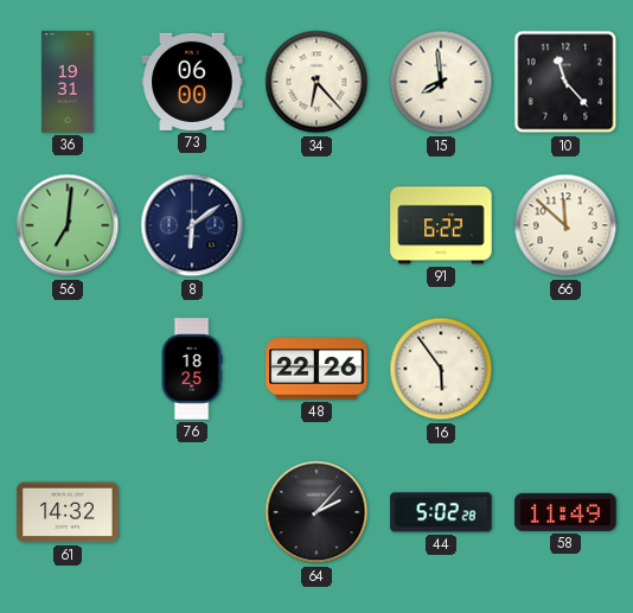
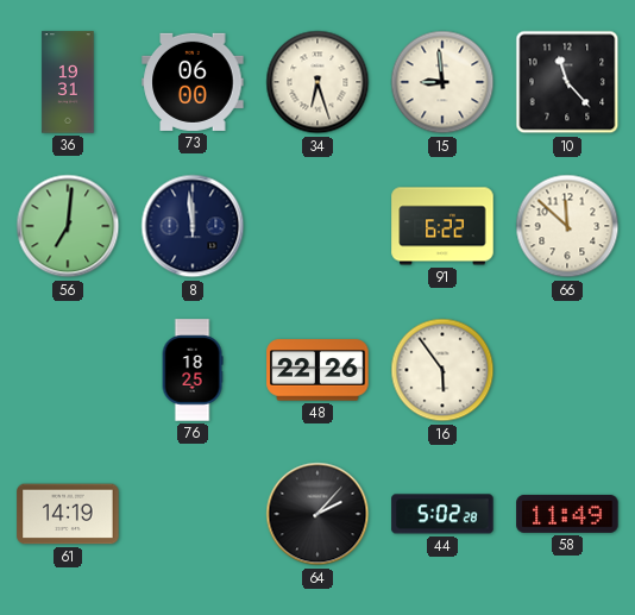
34: 6:23 -> 6:27
15: 7:59 -> 8:59
8: 6:09 -> 11:59
61: 14:32 -> 14:19
